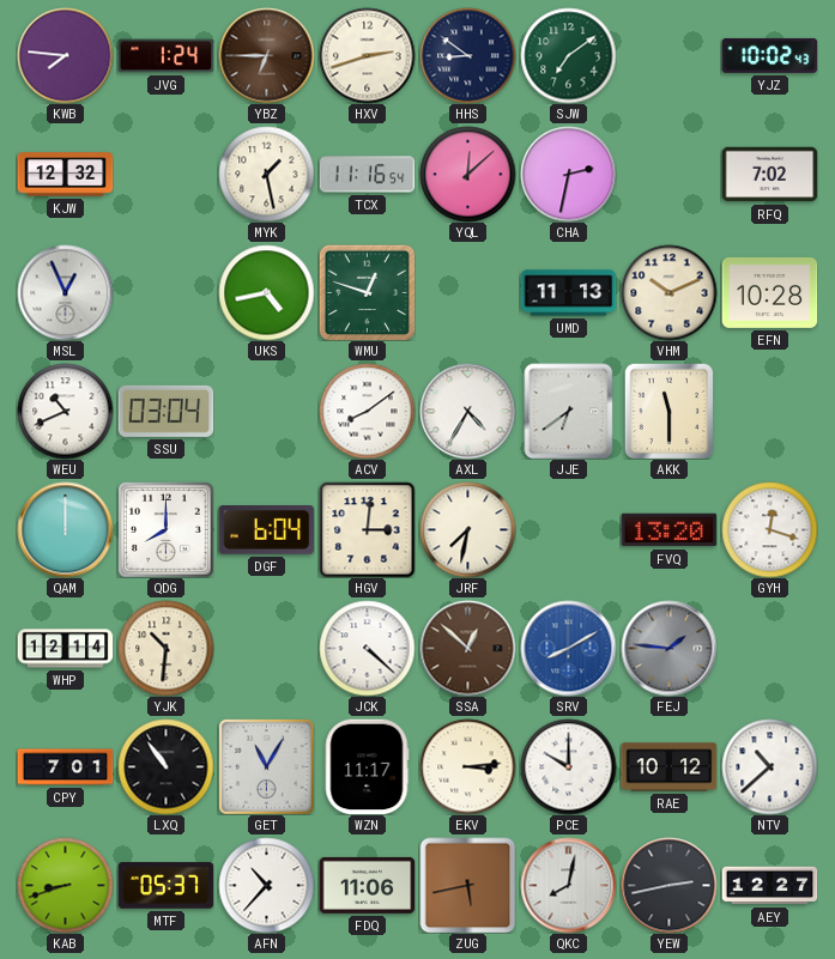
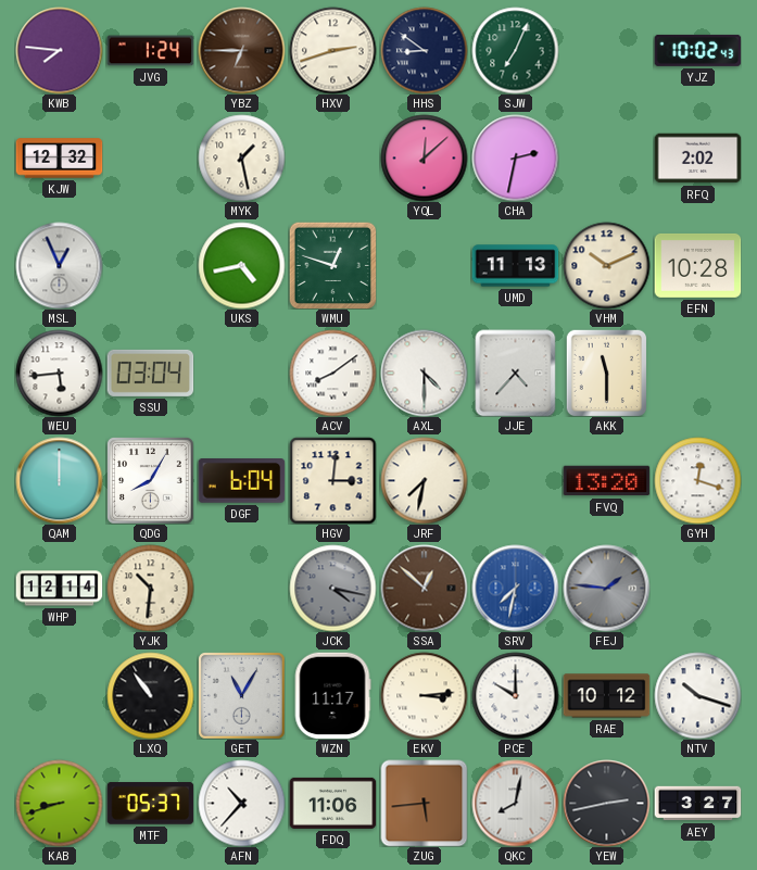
SJW: 7:09 -> 7:04
TCX: 11:16 -> none
RFQ: 7:02 -> 2:02
WEU: 10:41 -> 5:44
AXL: 4:35 -> 4:30
JJE: 6:39 -> 4:37
QDG: 8:00 -> 8:05
JCK: 4:22 -> 4:17
JCK dial: white -> grey
SRV: 8:10 -> 7:32
CPY: 7:01 -> none
NTV: 10:38 -> 10:18
ZUG: 5:43 -> 5:44
AEY: 12:27 -> 3:27
